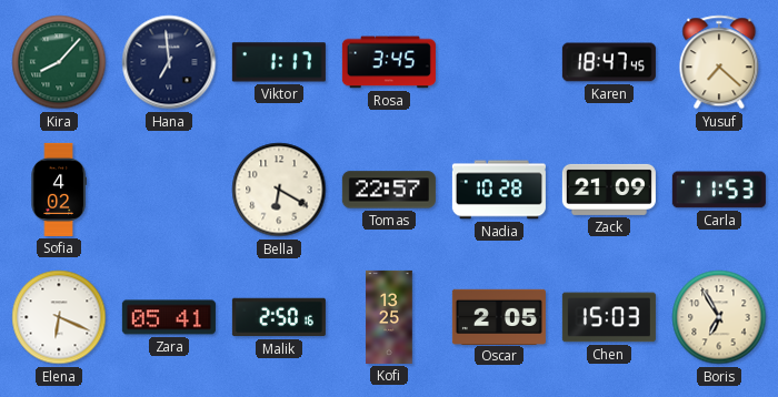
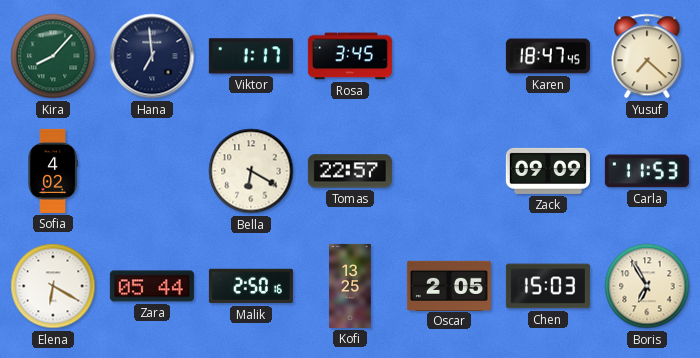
Nadia: 10:28 -> none
Zack: 21:09 -> 09:09
Elena: 6:19 -> 6:20
Zara: 05:41 -> 05:44
